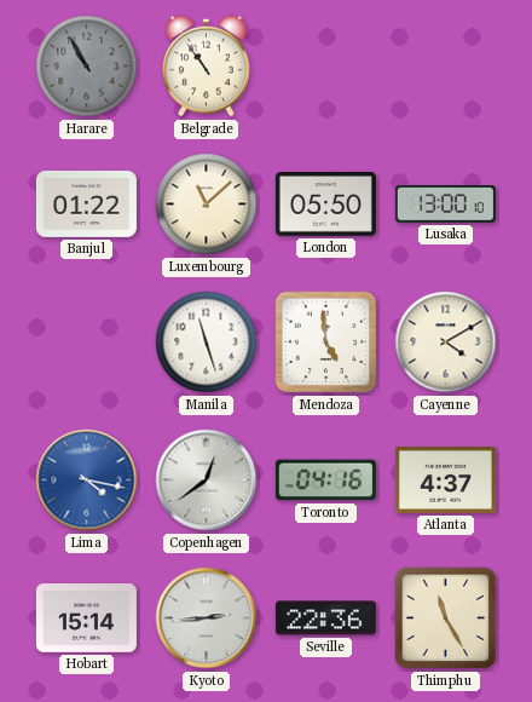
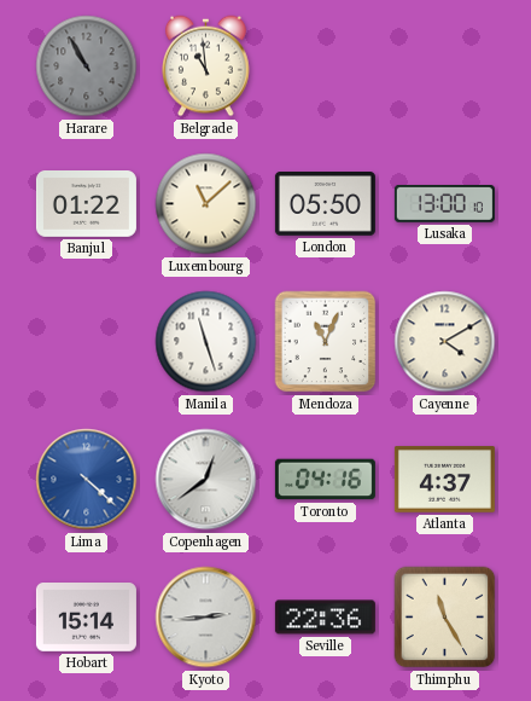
Belgrade: 10:54 -> 10:59
Mendoza: 4:59 -> 11:04
Lima: 4:17 -> 4:22
